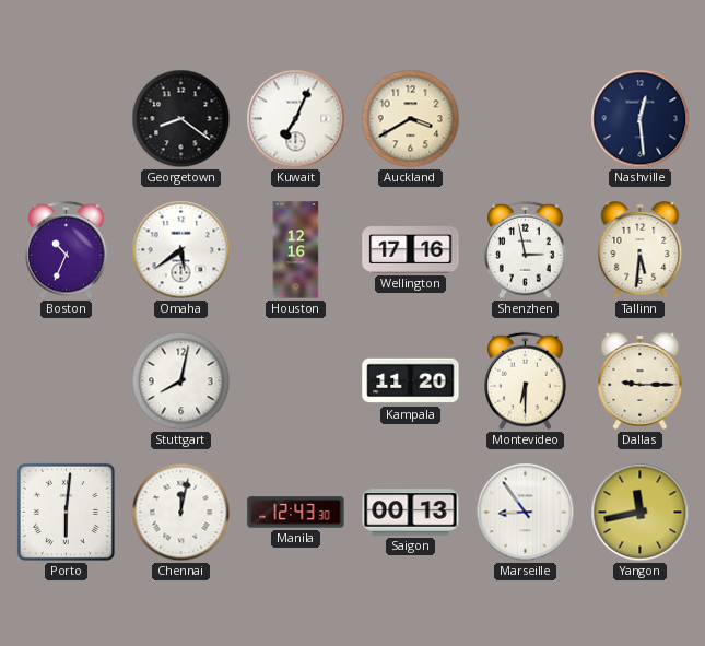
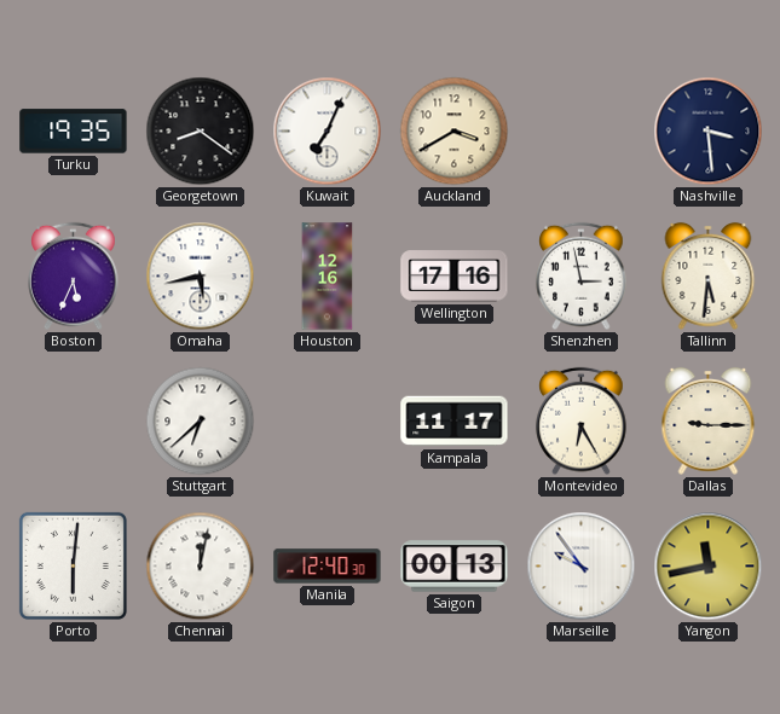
Turku: none -> 19:35
Nashville: 12:29 -> 3:29
Boston: 10:34 -> 5:34
Omaha: 5:39 -> 5:43
Stuttgart: 8:02 -> 6:38
Kampala: 11:20 -> 11:17
Montevideo: 6:30 -> 6:25
Manila: 12:43 -> 12:40
Marseille: 8:54 -> 9:54
